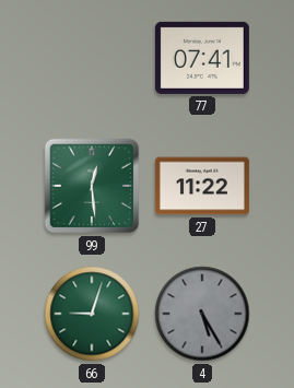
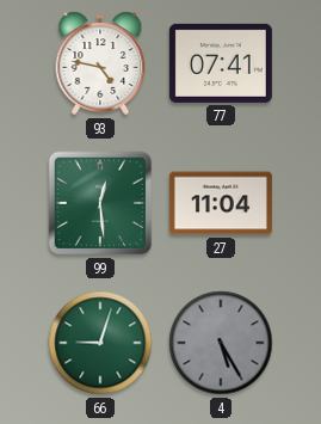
93: none -> 4:47
27: 11:22 -> 11:04
